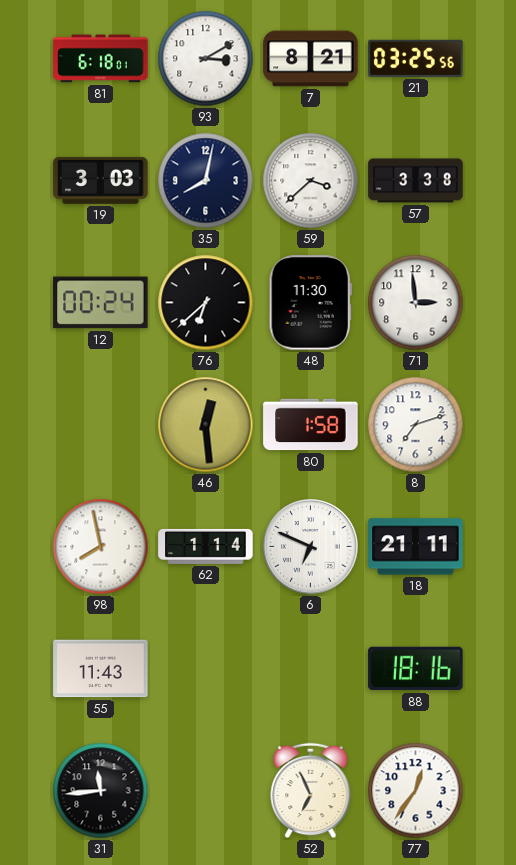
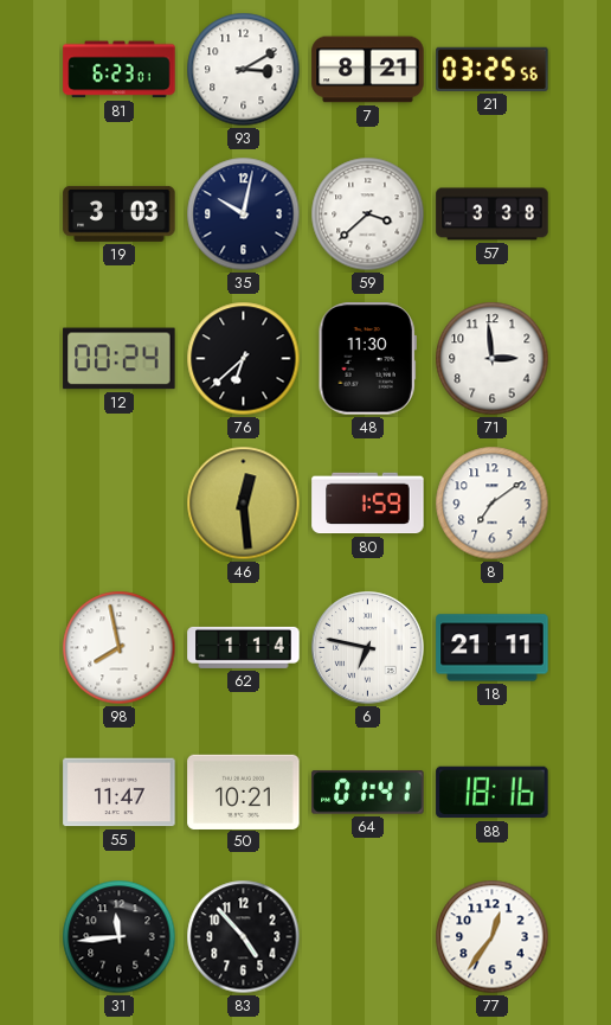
81: 6:18 -> 6:23
35: 8:02 -> 10:02
80: 1:58 -> 1:59
8: 7:12 -> 7:09
6: 6:49 -> 6:47
55: 11:43 -> 11:47
50: none -> 10:21
64: none -> 01:41
83: none -> 4:53
52: 6:56 -> none
